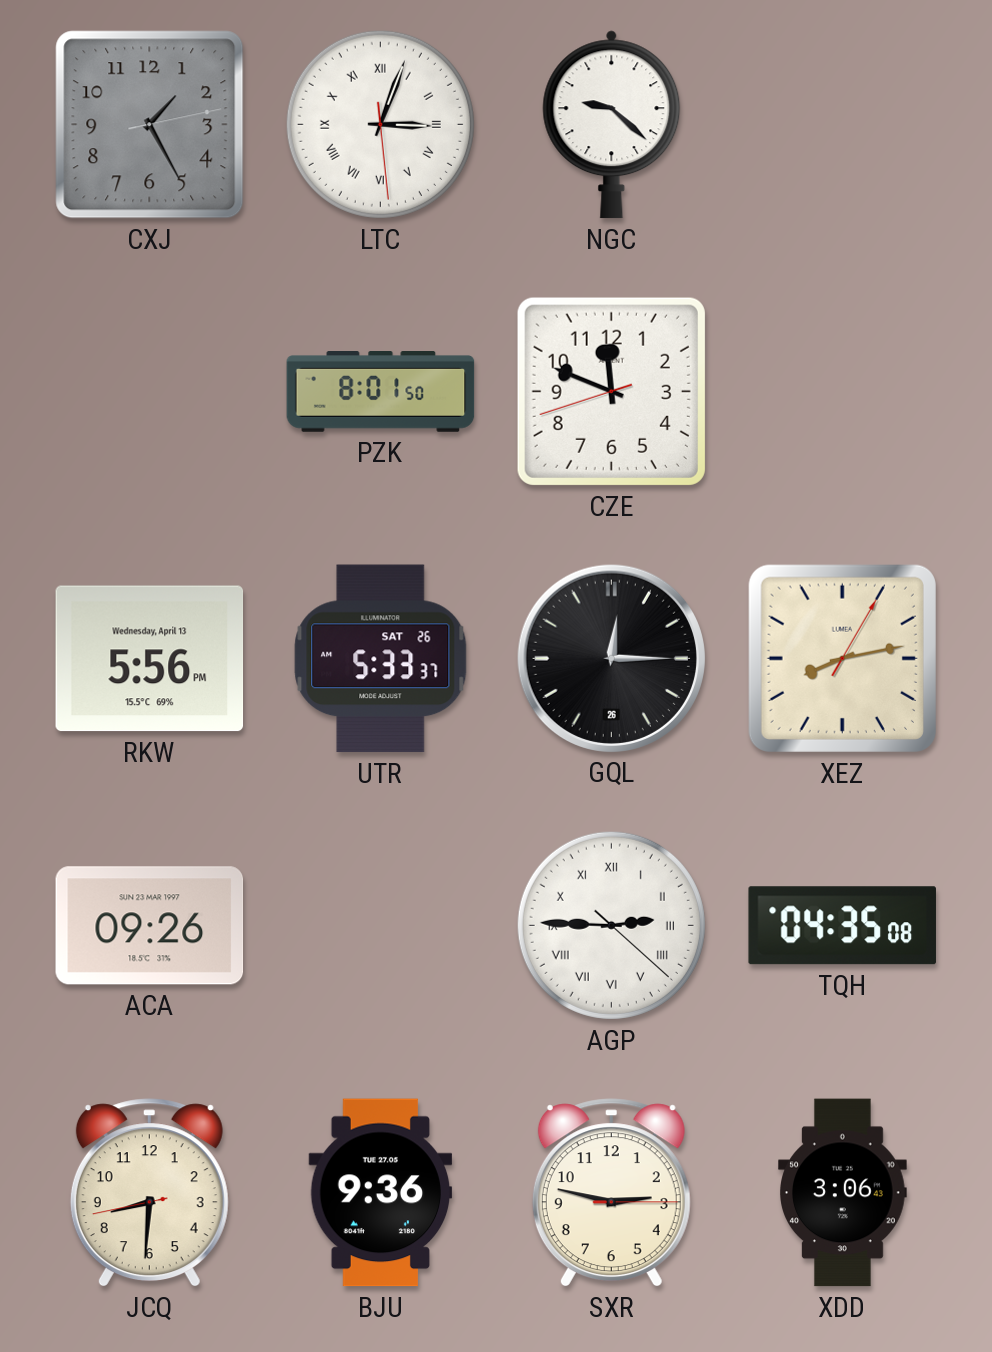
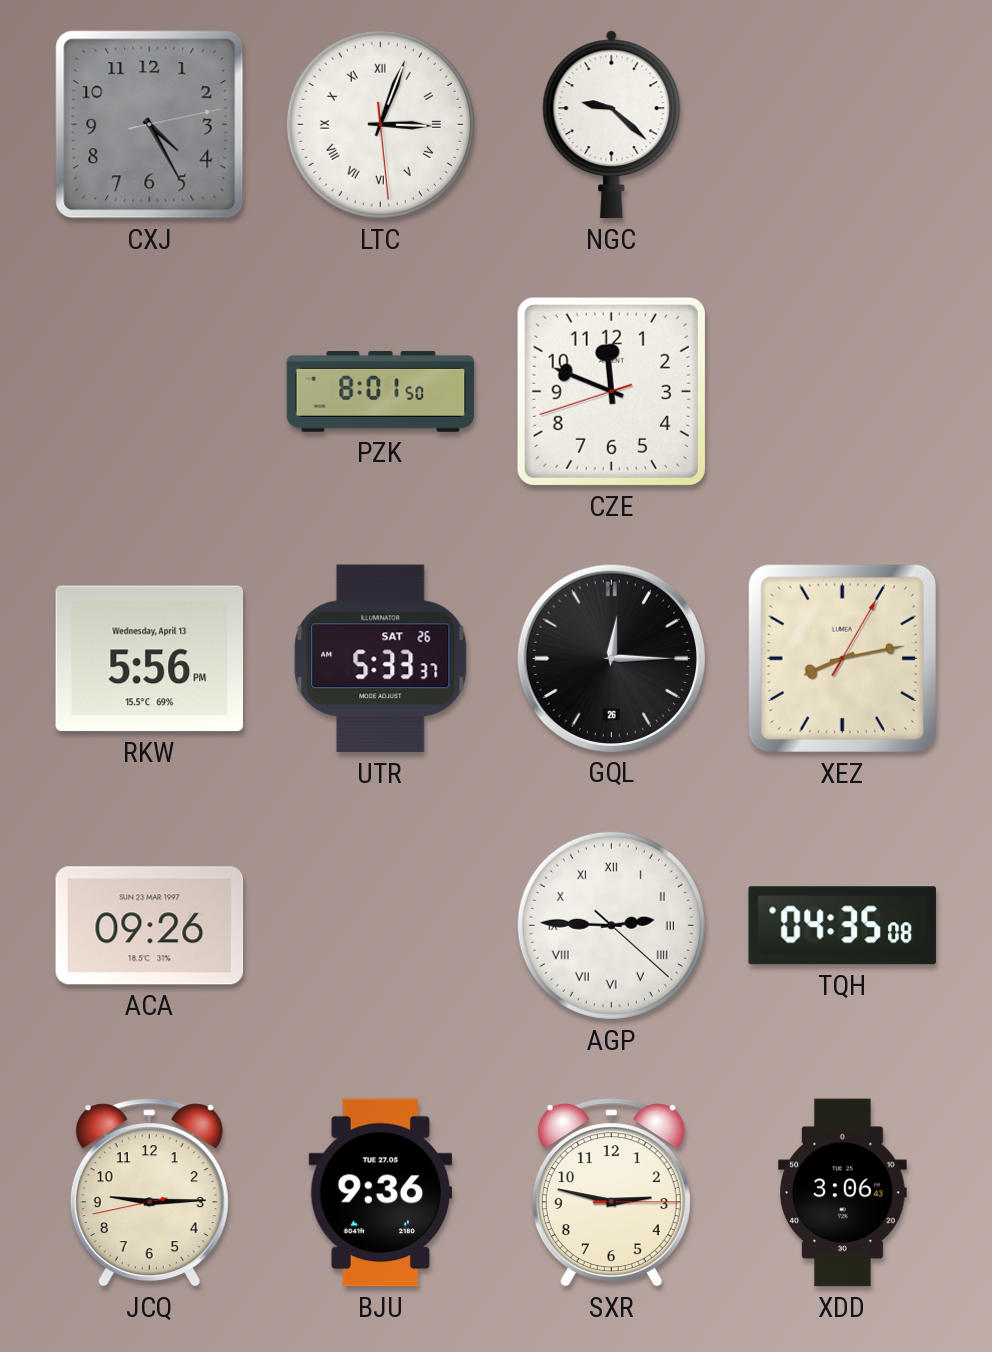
CXJ: 1:25 -> 4:25
JCQ: 8:30 -> 9:14
